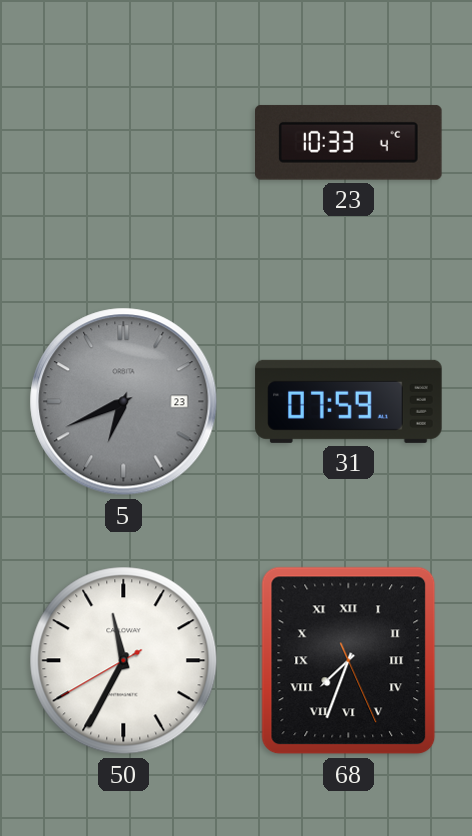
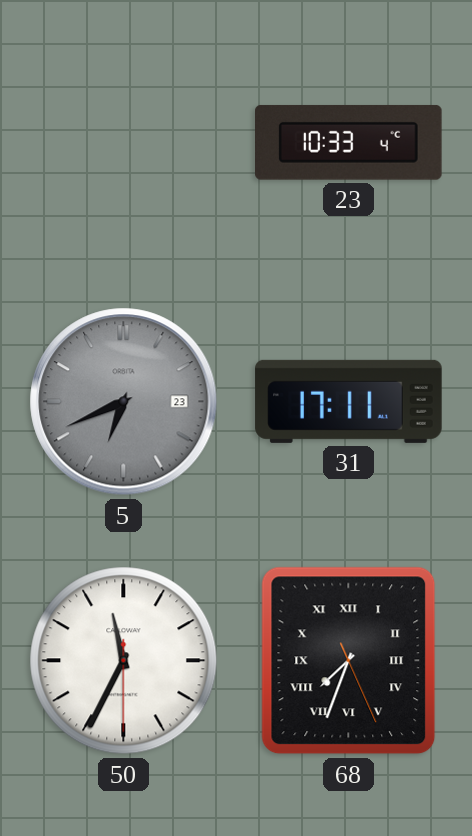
31: 07:59 -> 17:11
50: 11:34:40 -> 11:34:30
